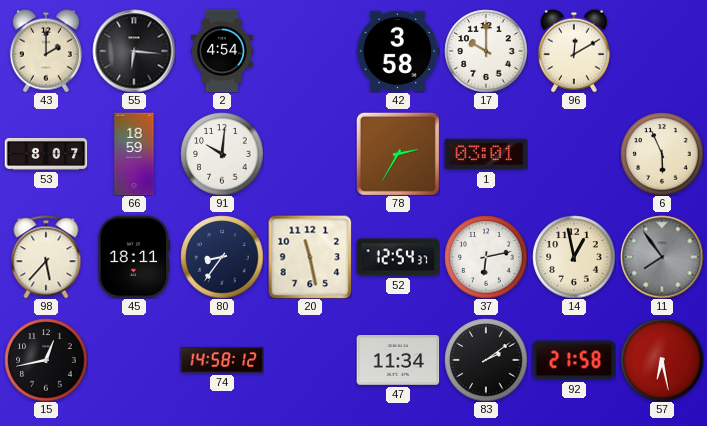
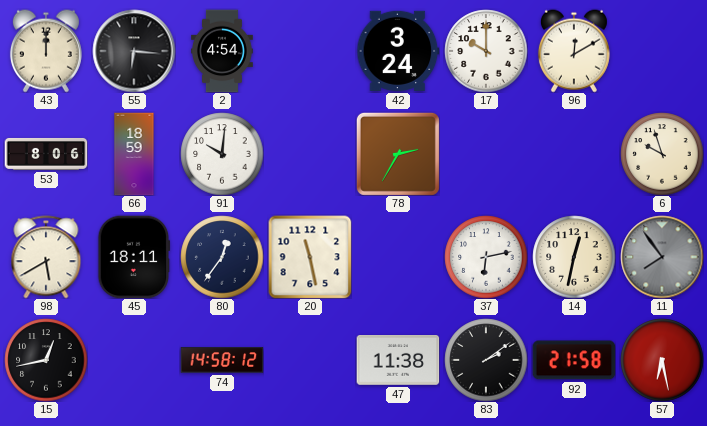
43: 2:00 -> 12:00
42: 3:58 -> 3:24
53: 8:07 -> 8:06
1: 03:01 -> none
6: 5:56 -> 9:57
98: 5:37 -> 5:40
80: 8:36 -> 12:36
52: 12:54 -> none
14: 12:58 -> 12:32
47: 11:34 -> 11:38
